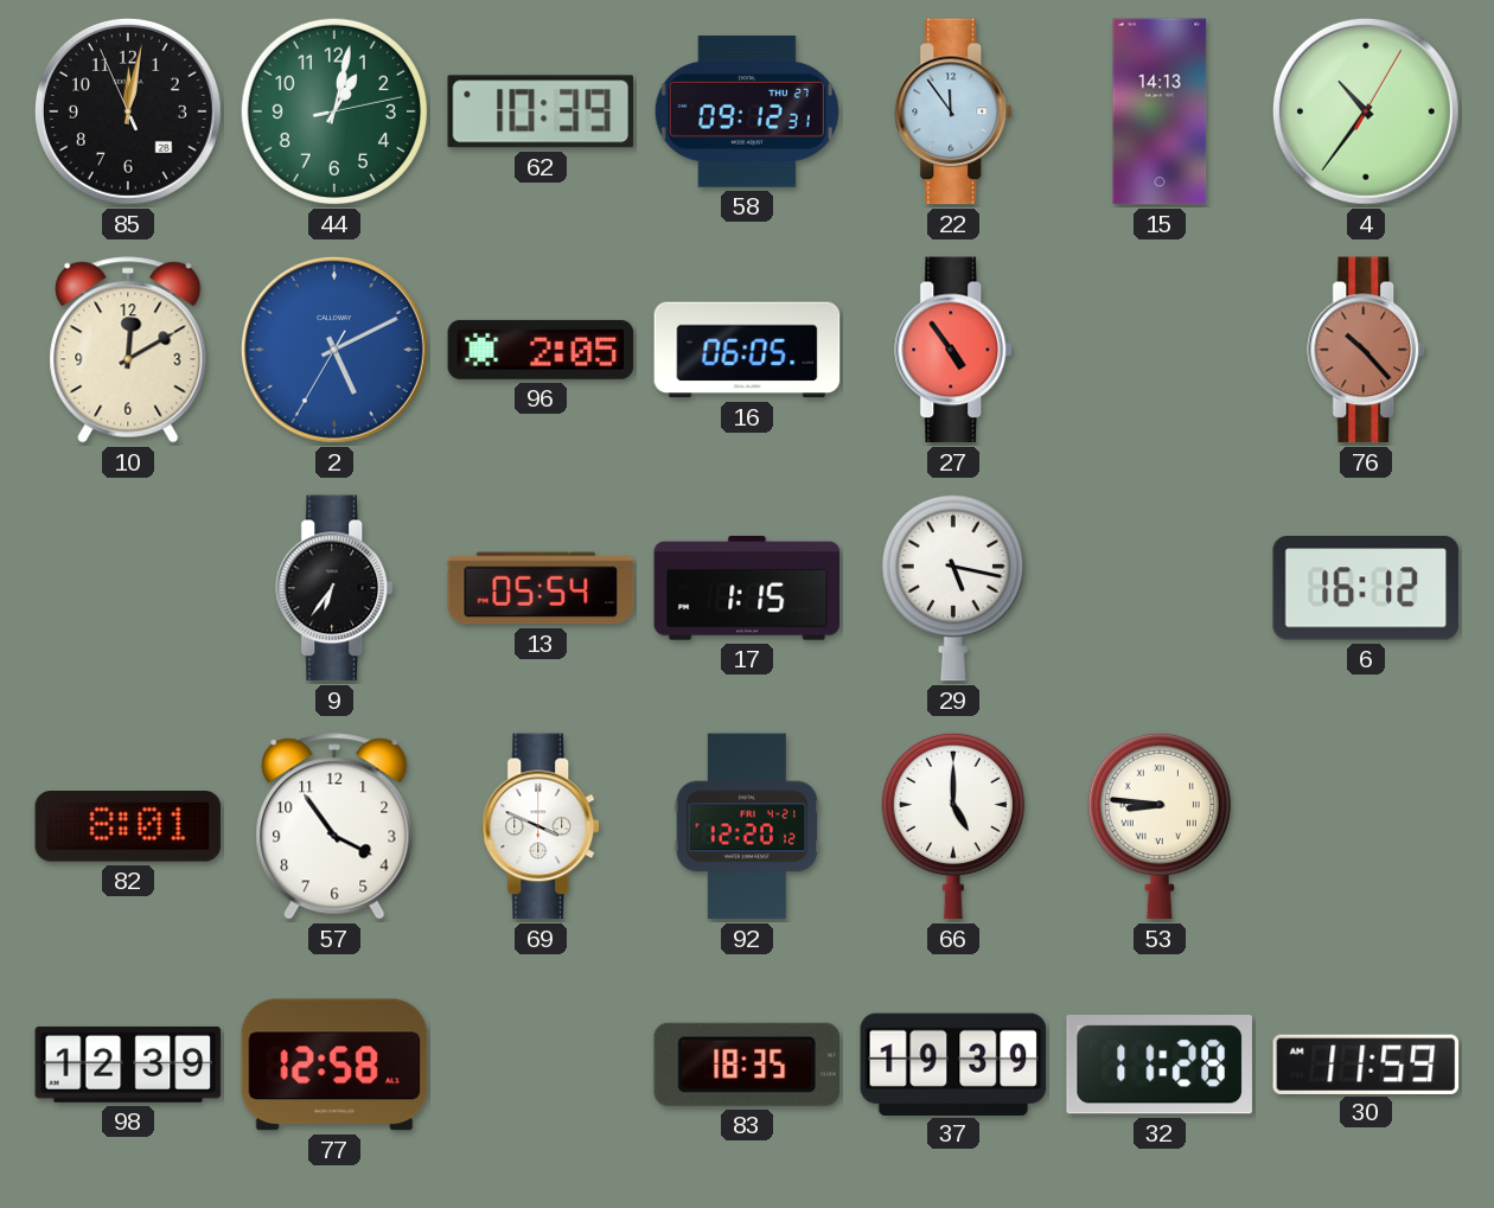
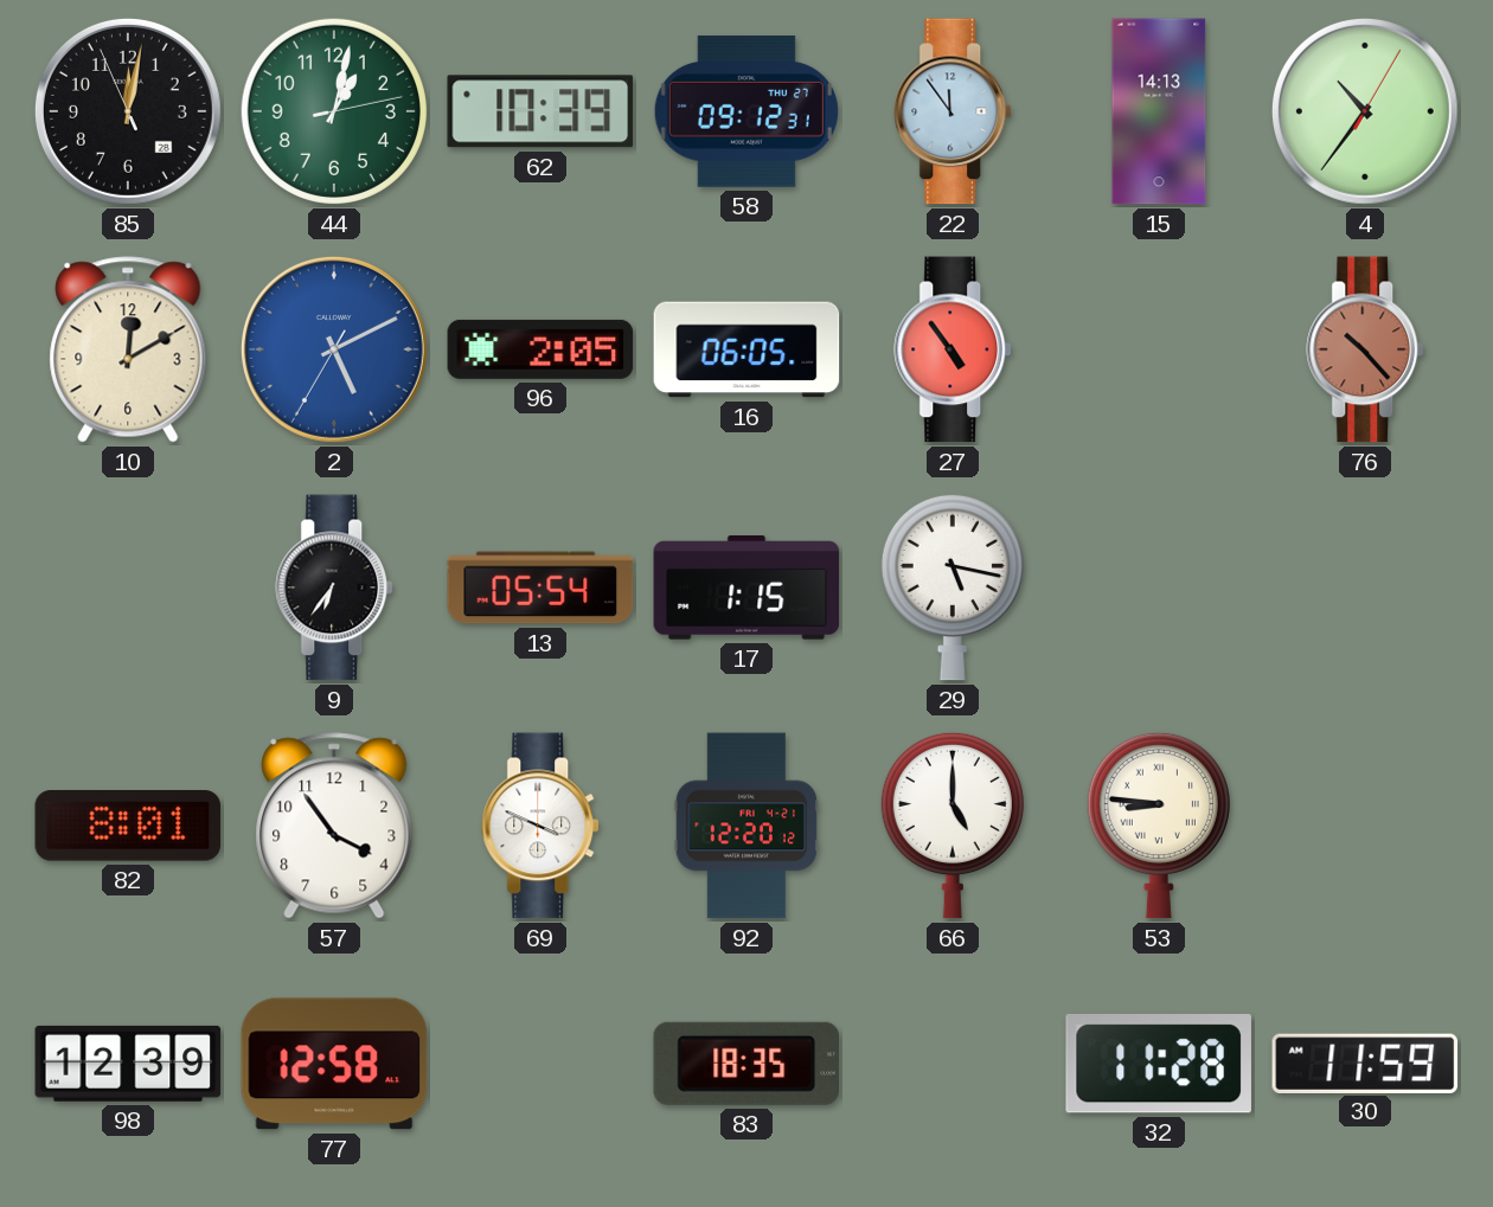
6: 16:12 -> none
37: 19:39 -> none
